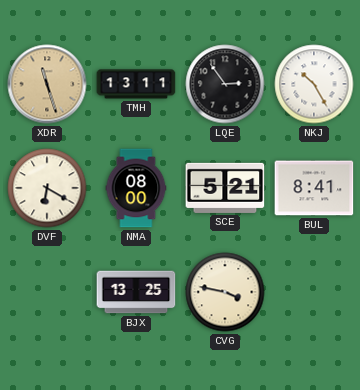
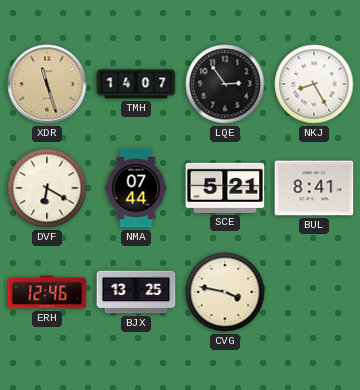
TMH: 13:11 -> 14:07
NKJ: 10:25 -> 8:25
NMA: 08:00 -> 07:44
ERH: none -> 12:46
